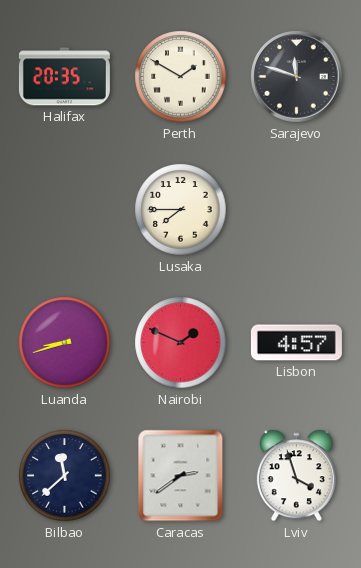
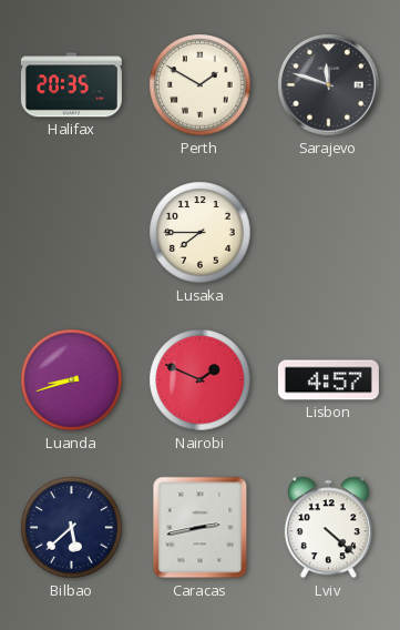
Bilbao: 11:38 -> 5:38
Caracas: 2:39 -> 2:43
Lviv: 3:57 -> 4:22
